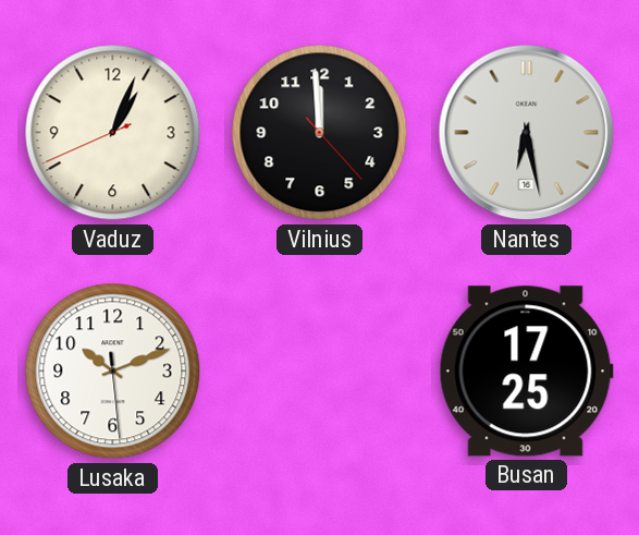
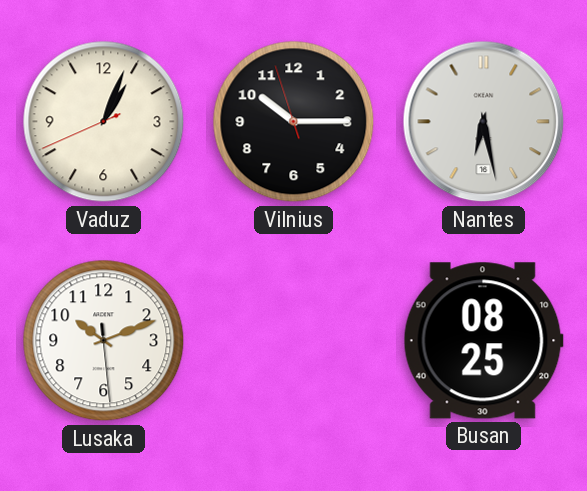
Vilnius: 11:59 -> 10:14
Busan: 17:25 -> 08:25
